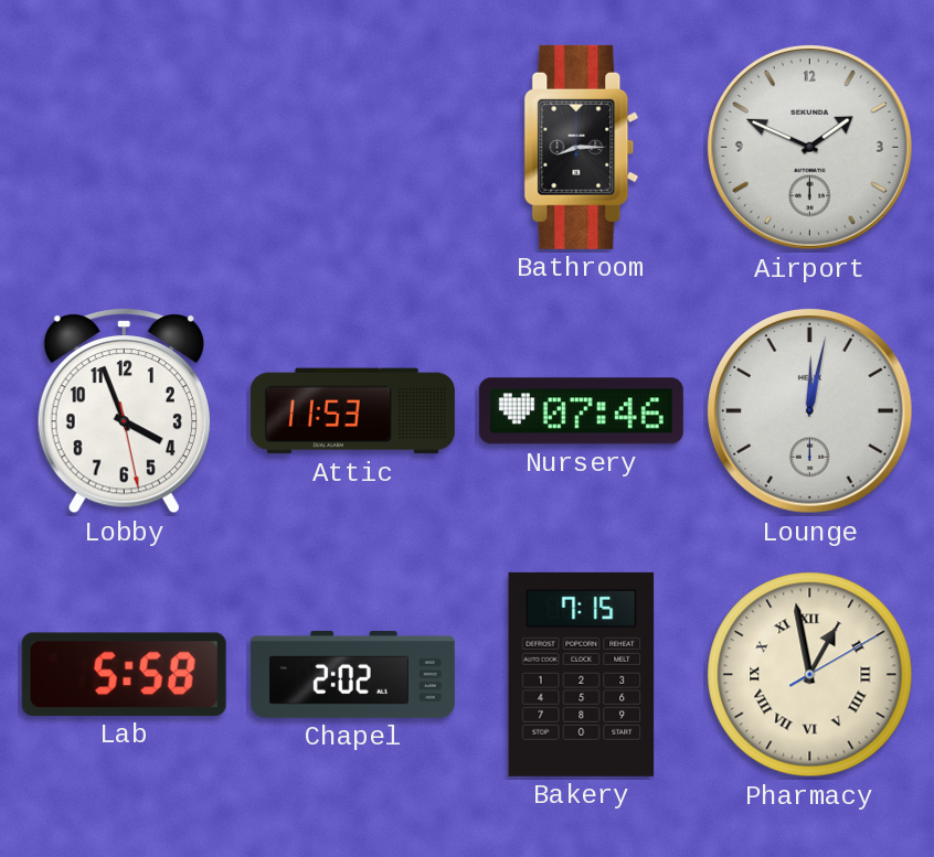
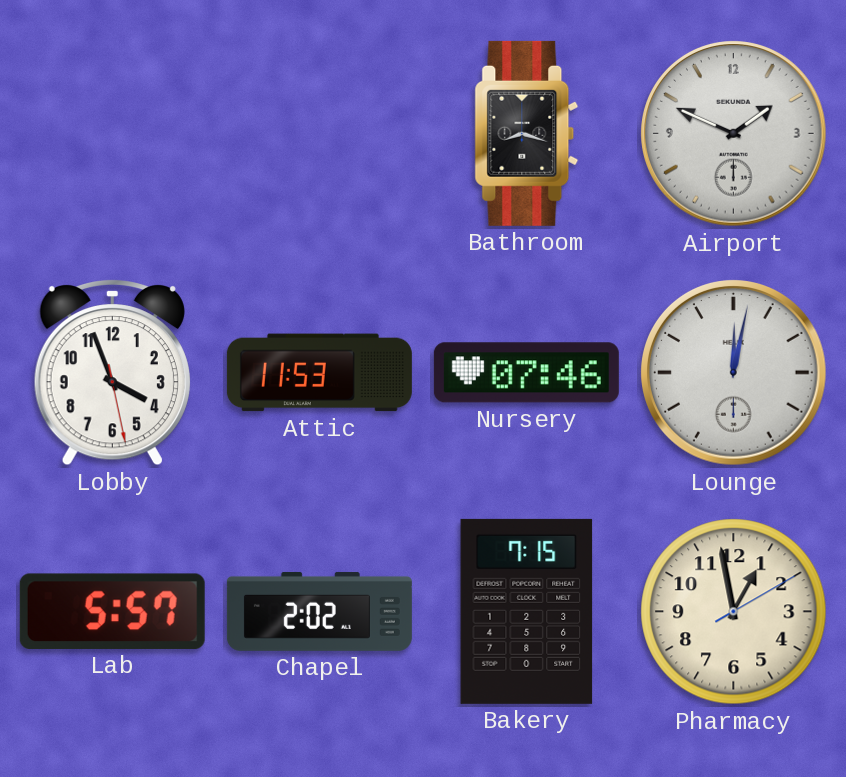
Bathroom: 8:15 -> 8:18
Lab: 5:58 -> 5:57
Pharmacy numerals: Roman -> Arabic
